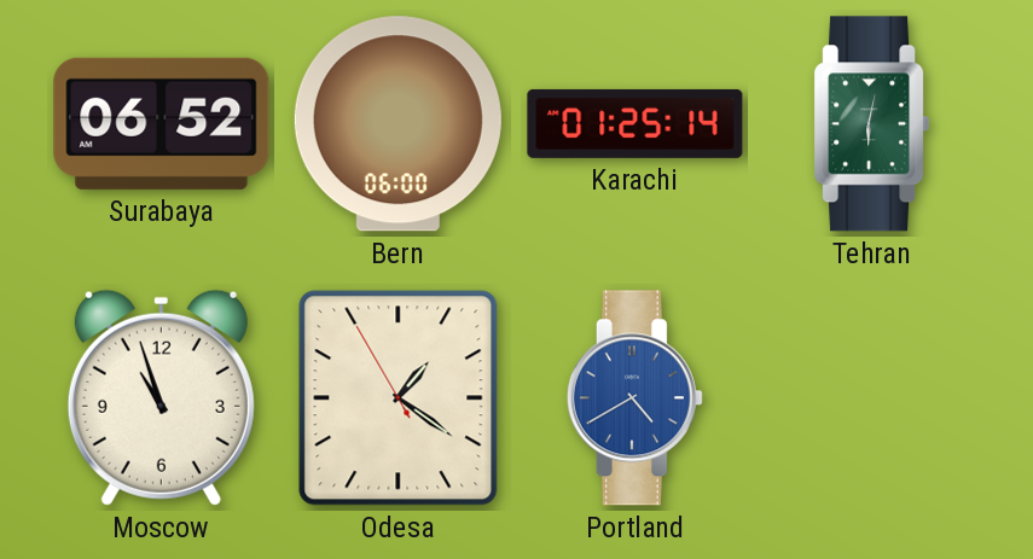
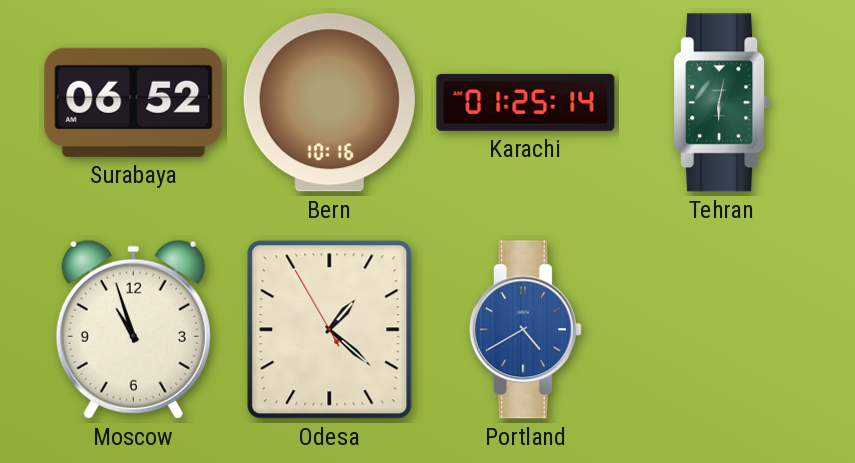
Bern: 06:00 -> 10:16
Odesa: 1:20 -> 1:21
